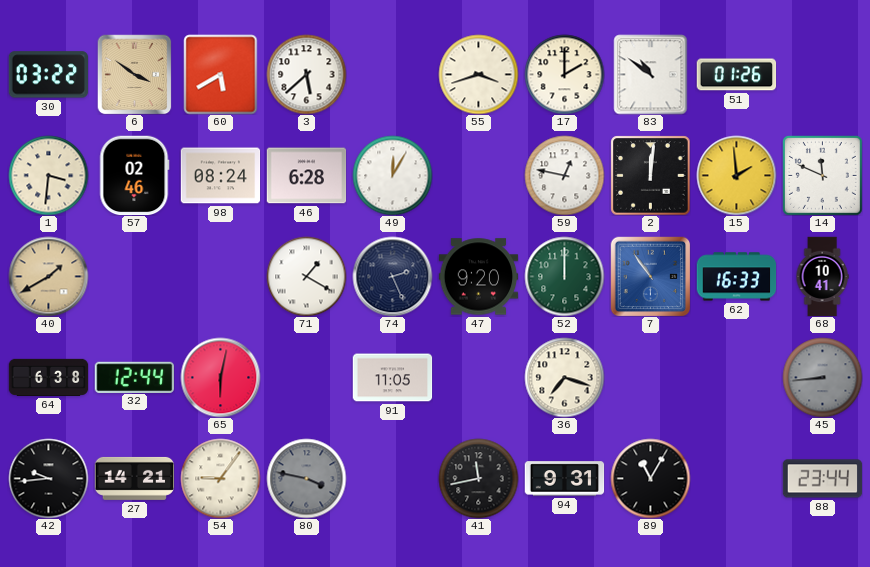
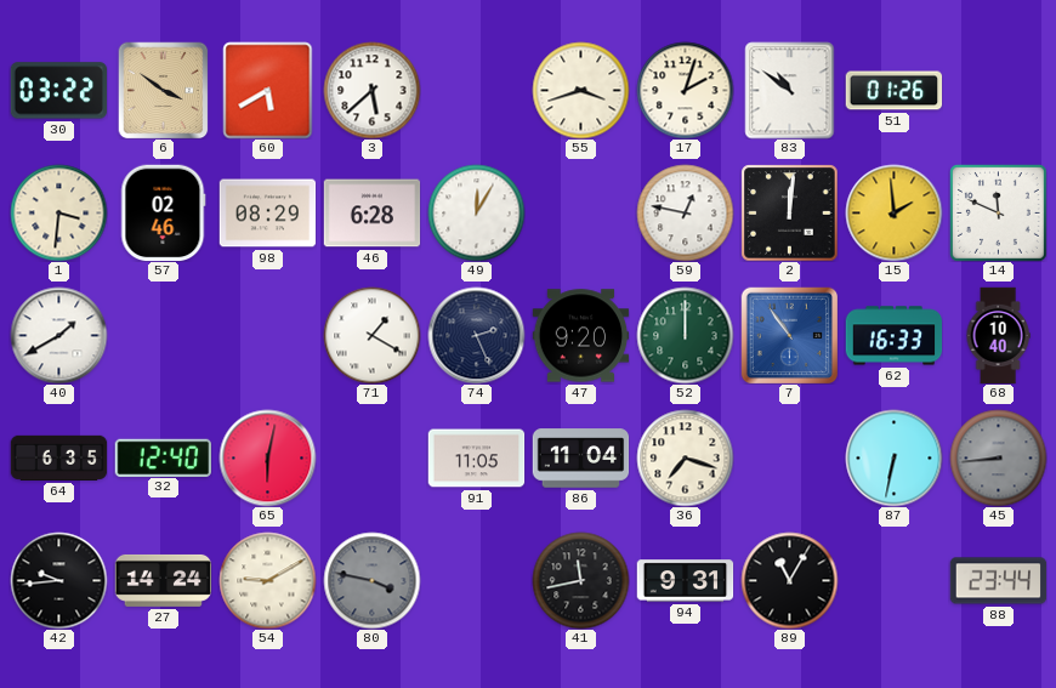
17: 2:00 -> 2:03
98: 08:24 -> 08:29
40 dial: champagne -> white
68: 10:41 -> 10:40
64: 6:38 -> 6:35
32: 12:44 -> 12:40
86: none -> 11:04
87: none -> 6:32
27: 14:21 -> 14:24
54: 9:06 -> 9:10
